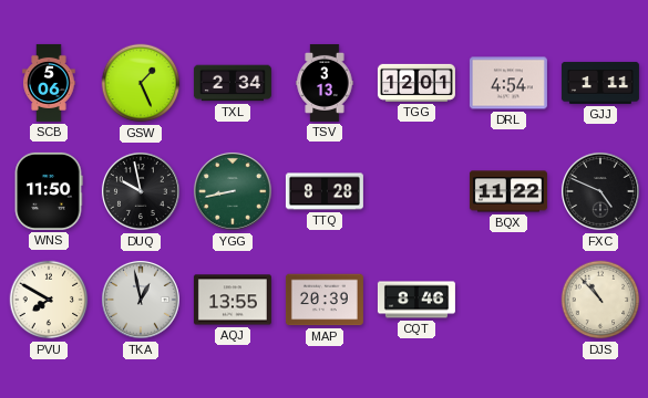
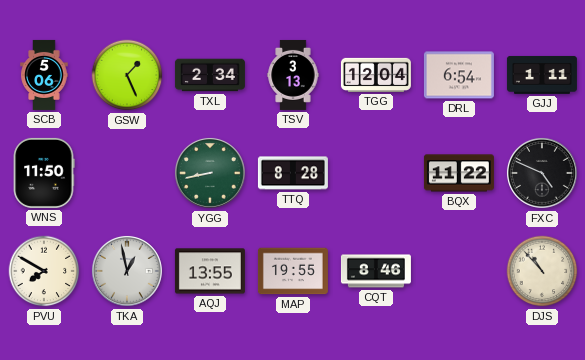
TGG: 12:01 -> 12:04
DRL: 4:54 -> 6:54
DUQ: 9:58 -> none
MAP: 20:39 -> 19:55
